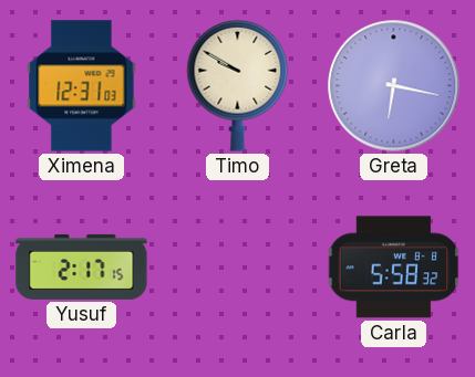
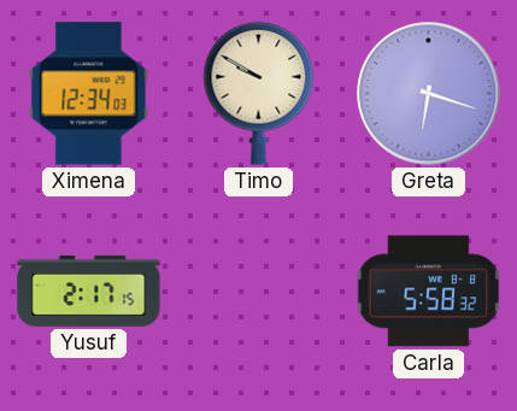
Ximena: 12:31 -> 12:34
Greta: 6:17 -> 6:18
